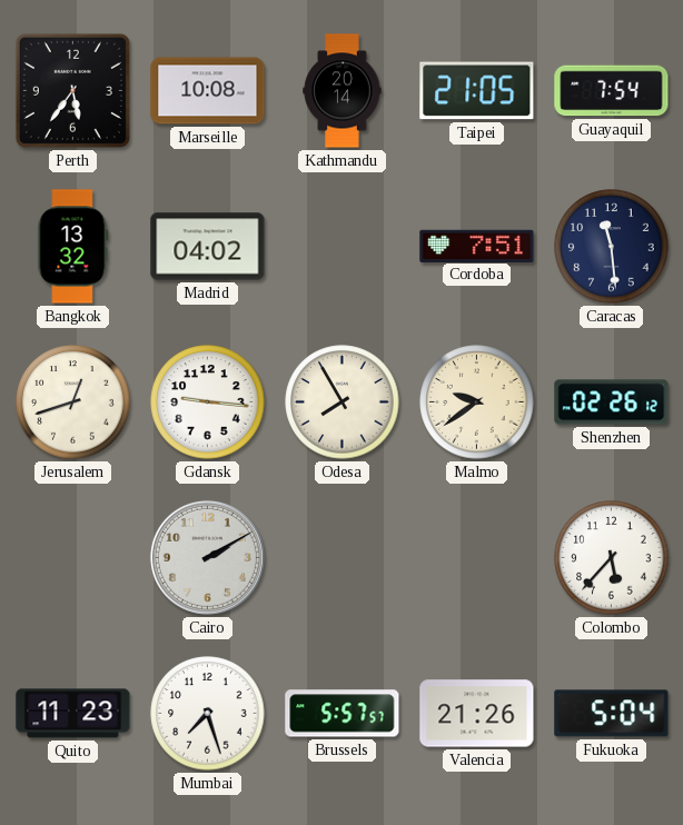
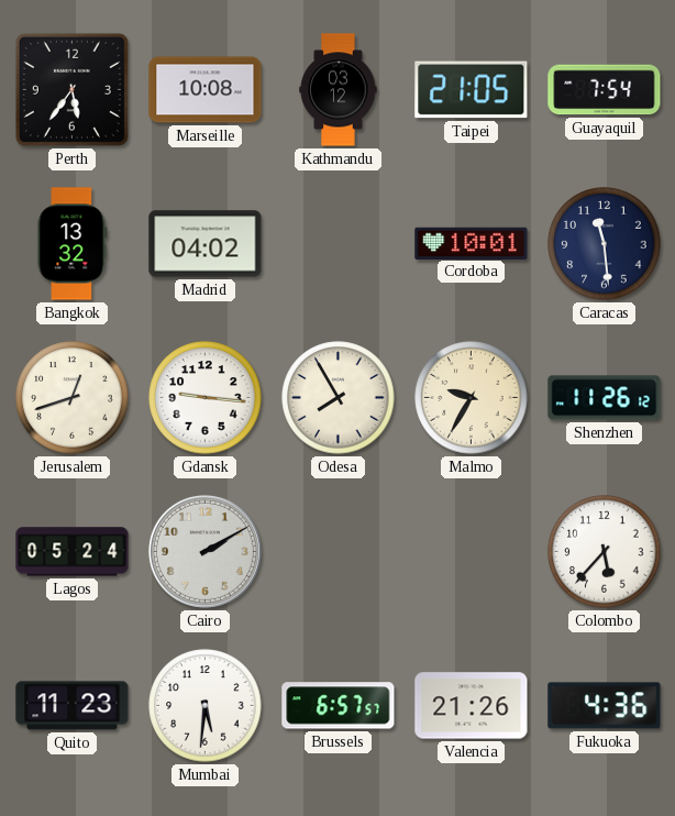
Kathmandu: 20:14 -> 03:12
Cordoba: 7:51 -> 10:01
Malmo: 9:39 -> 9:35
Shenzhen: 02:26 -> 11:26
Lagos: none -> 05:24
Mumbai: 7:27 -> 5:31
Brussels: 5:57 -> 6:57
Fukuoka: 5:04 -> 4:36
